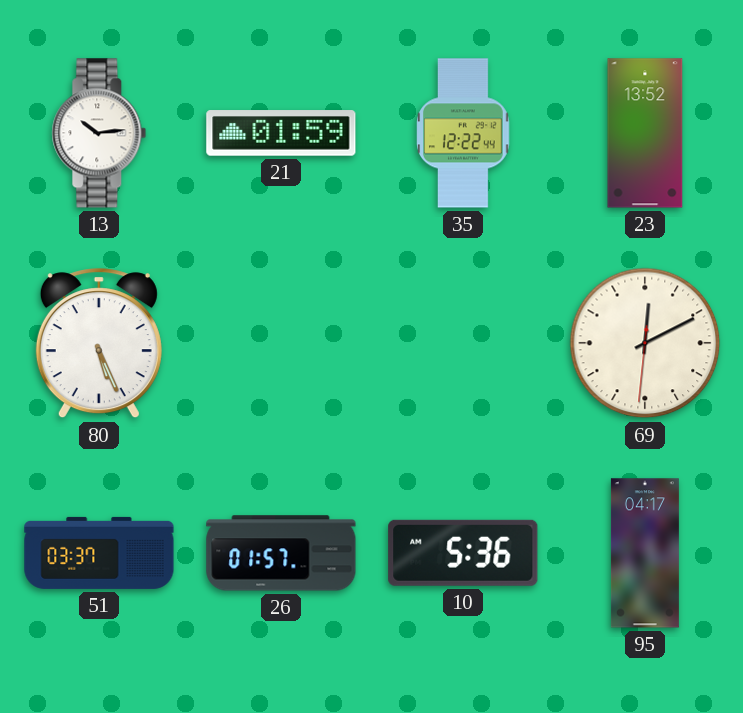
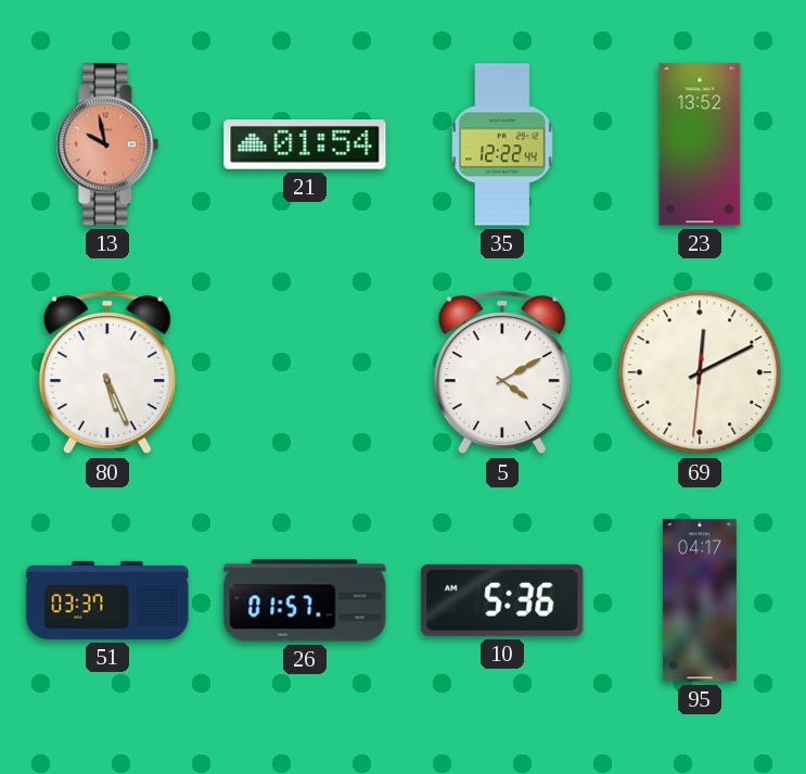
13: 10:14 -> 9:58
13 dial: white -> salmon
21: 01:59 -> 01:54
5: none -> 4:10
